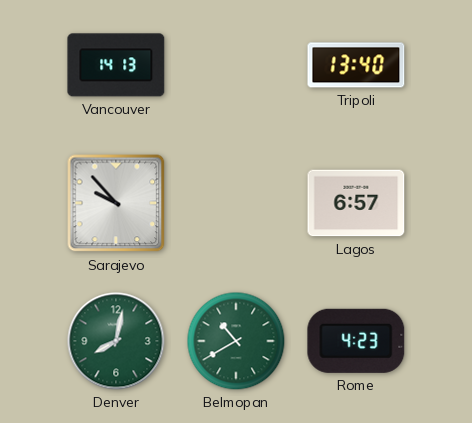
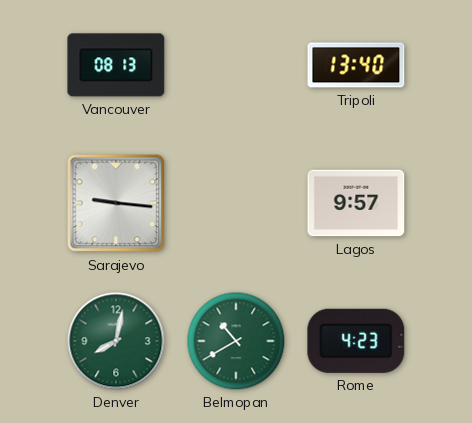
Vancouver: 14:13 -> 08:13
Sarajevo: 9:53 -> 9:16
Lagos: 6:57 -> 9:57
